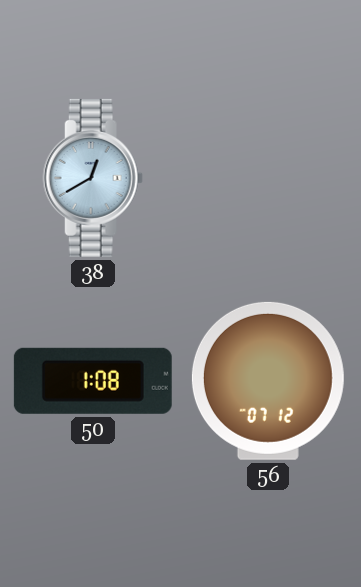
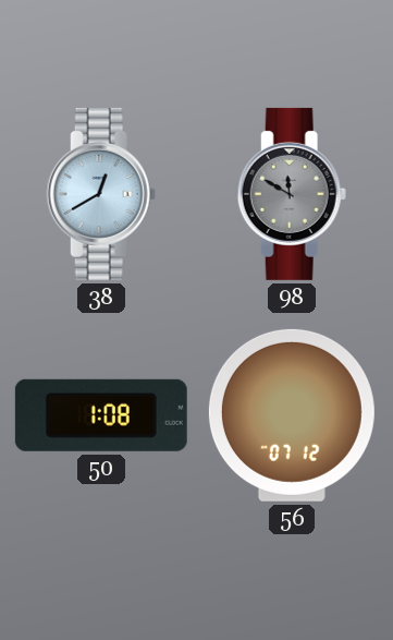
98: none -> 11:50
